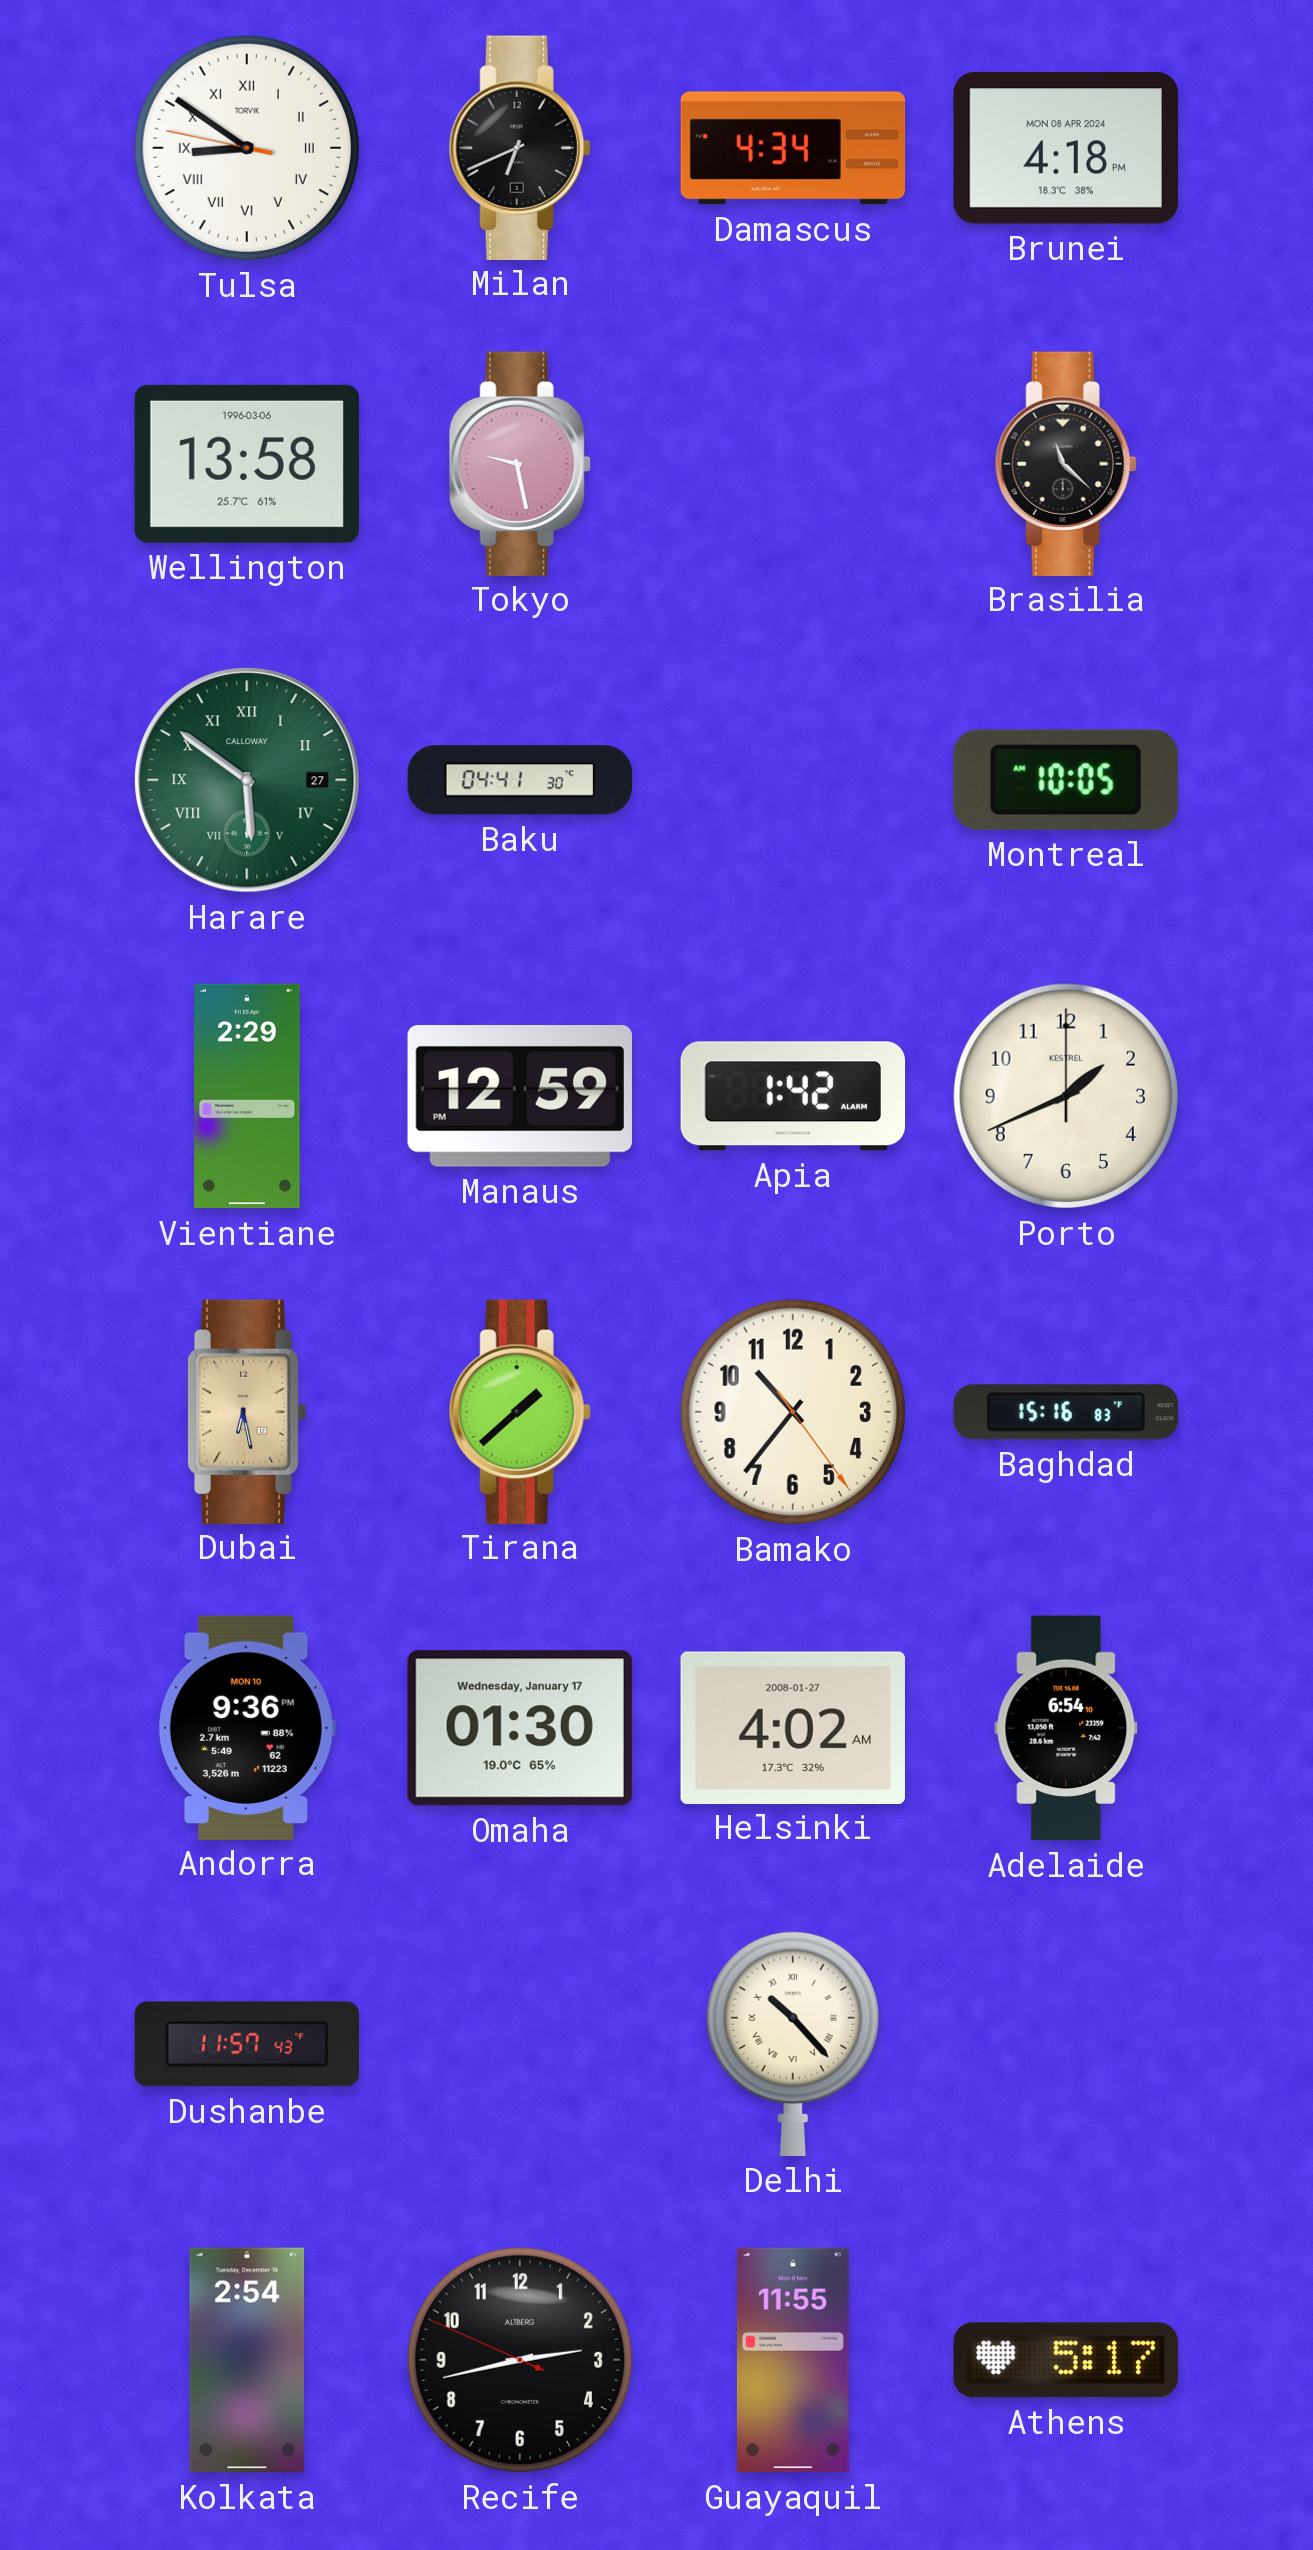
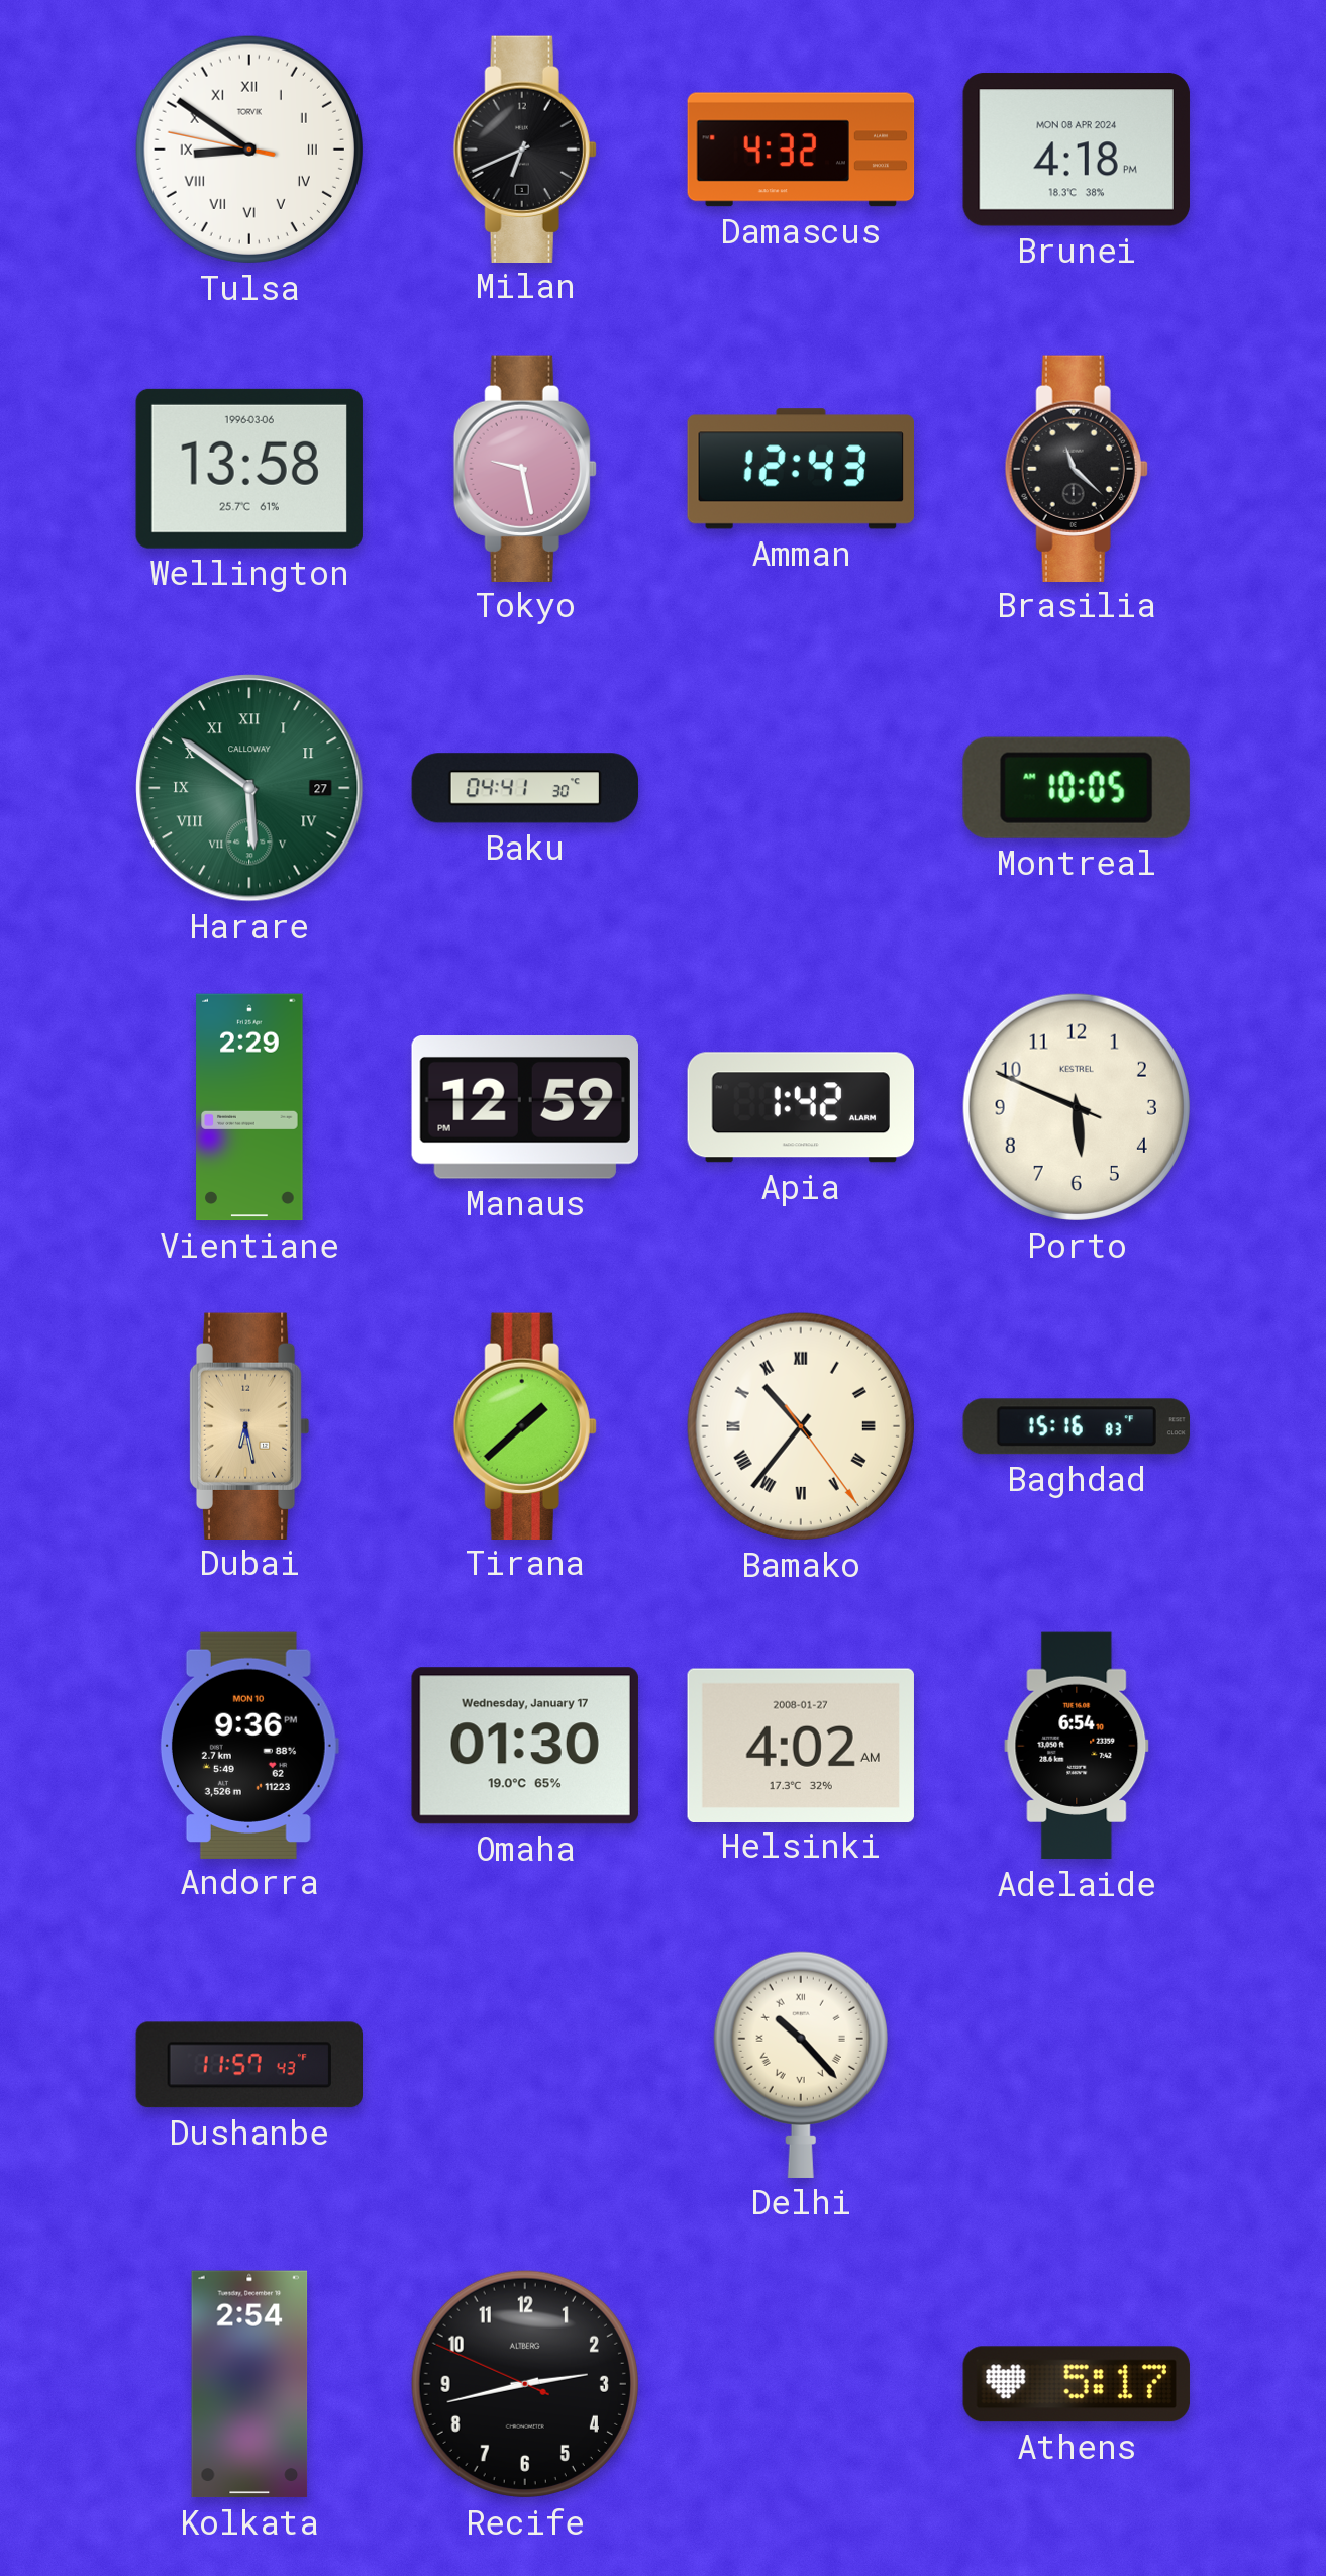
Damascus: 4:34 -> 4:32
Amman: none -> 12:43
Porto: 1:41 -> 5:48
Bamako numerals: Arabic -> Roman
Guayaquil: 11:55 -> none
